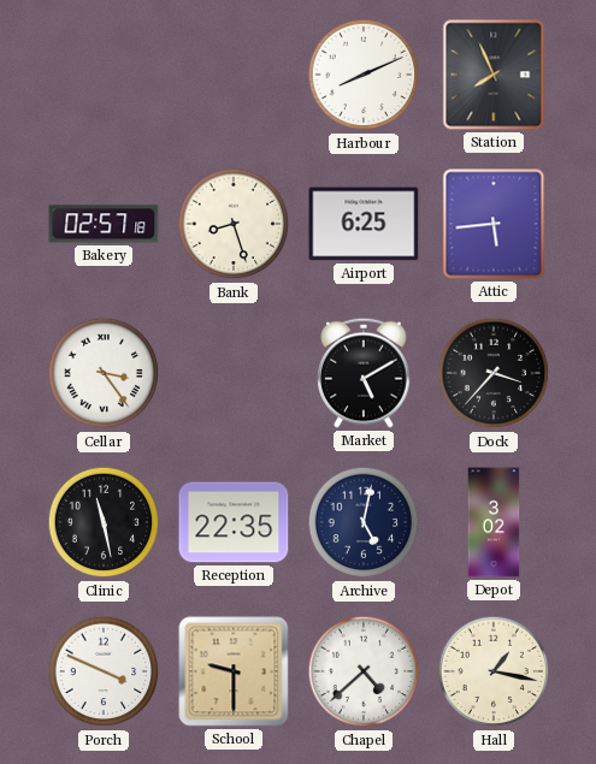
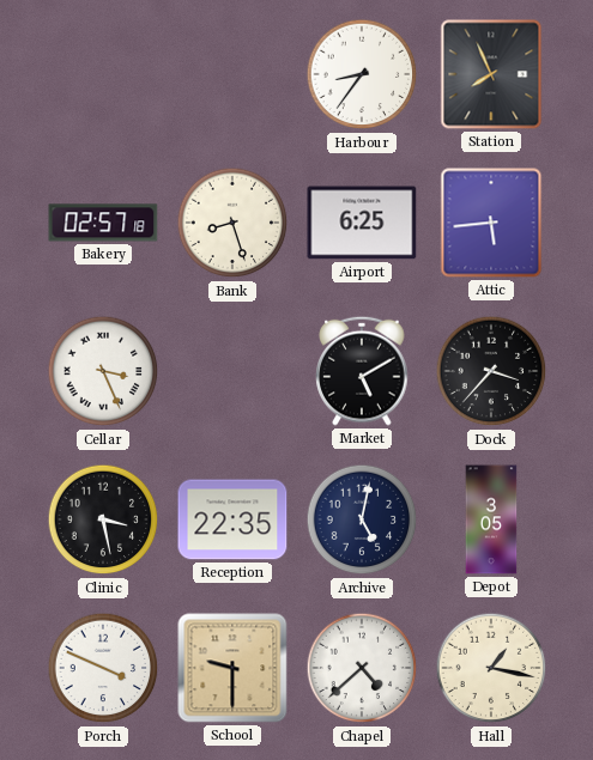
Harbour: 8:11 -> 8:36
Cellar: 3:24 -> 3:26
Clinic: 11:28 -> 3:28
Depot: 3:02 -> 3:05
